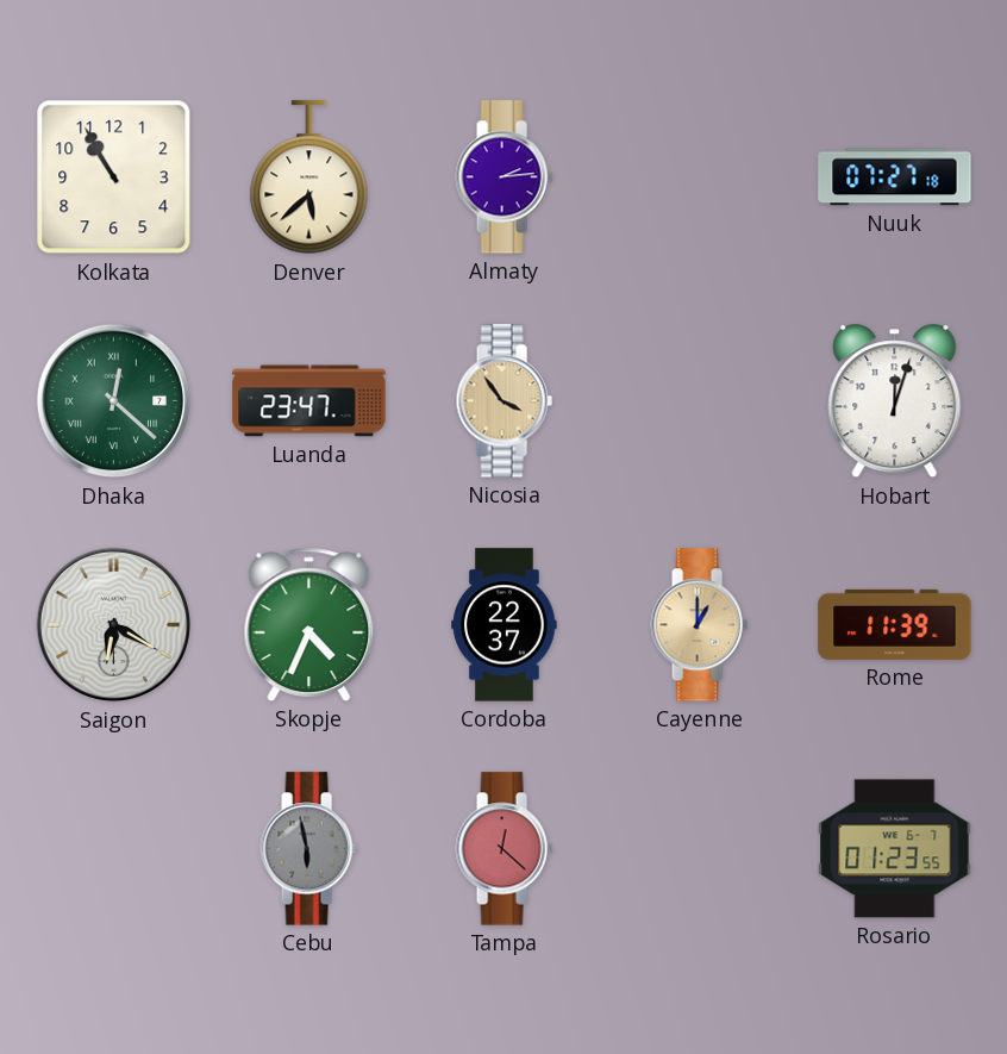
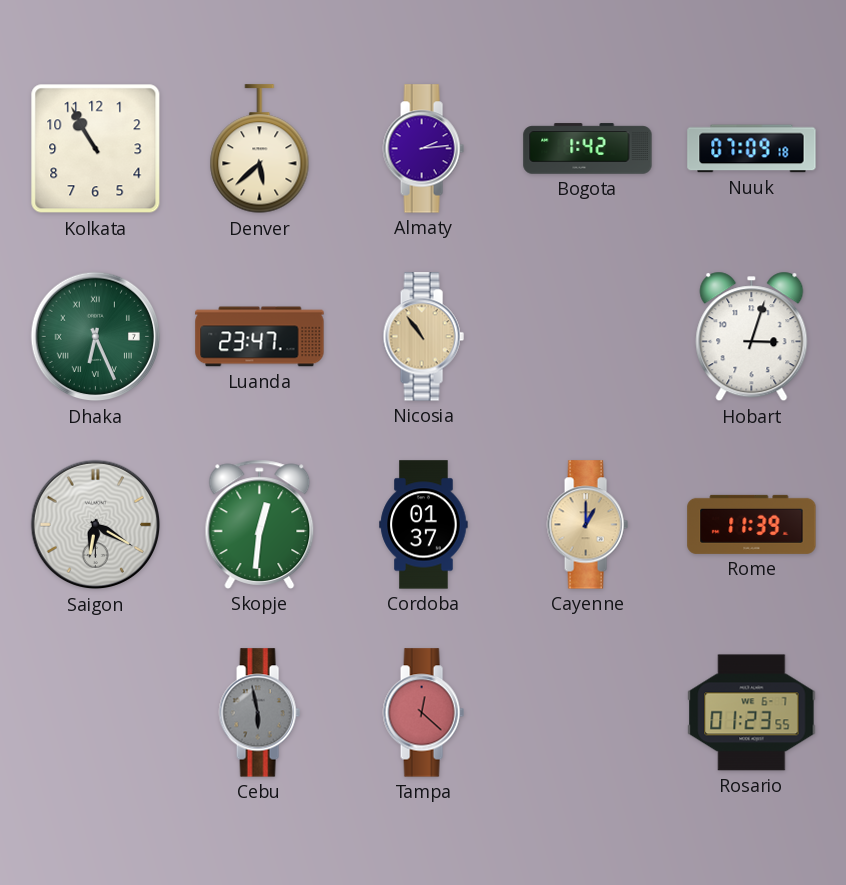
Bogota: none -> 1:42
Nuuk: 07:27 -> 07:09
Dhaka: 12:22 -> 6:26
Nicosia: 3:54 -> 10:54
Hobart: 12:03 -> 3:03
Skopje: 4:34 -> 12:31
Cordoba: 22:37 -> 01:37
